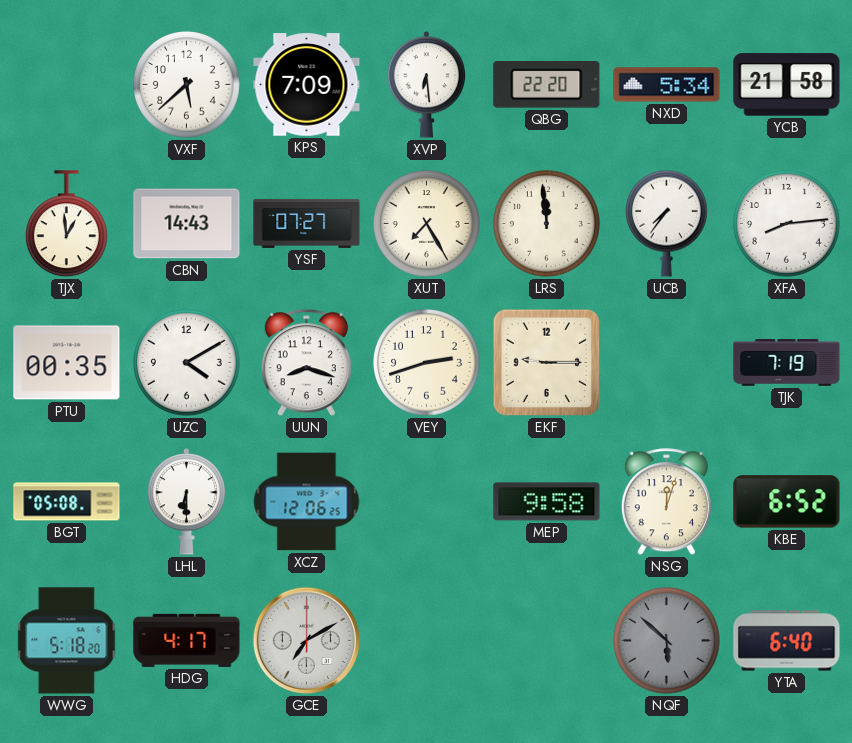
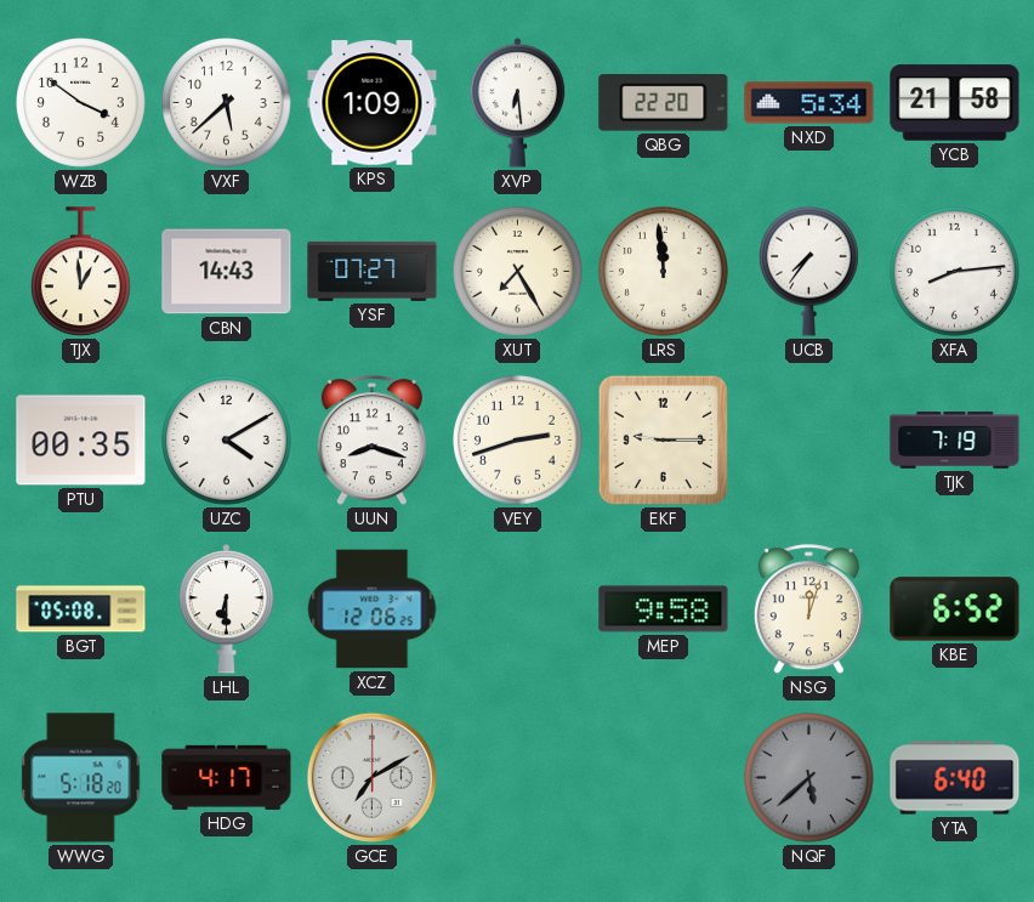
WZB: none -> 3:51
KPS: 7:09 -> 1:09
NQF: 5:52 -> 5:38
